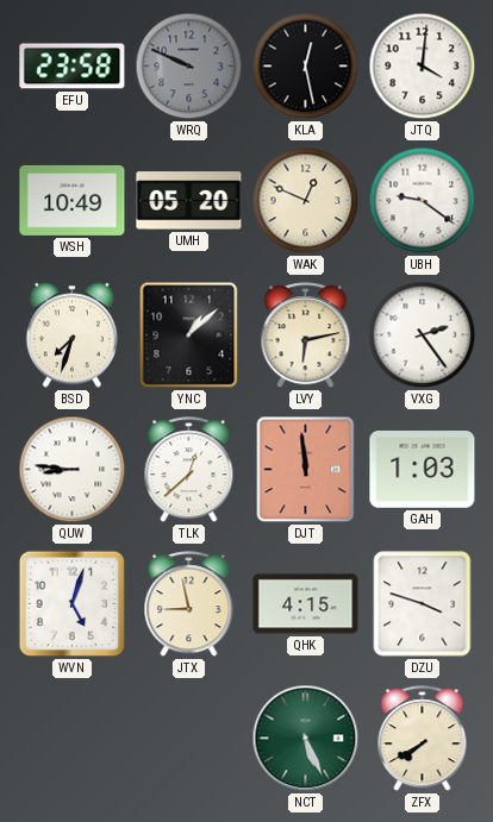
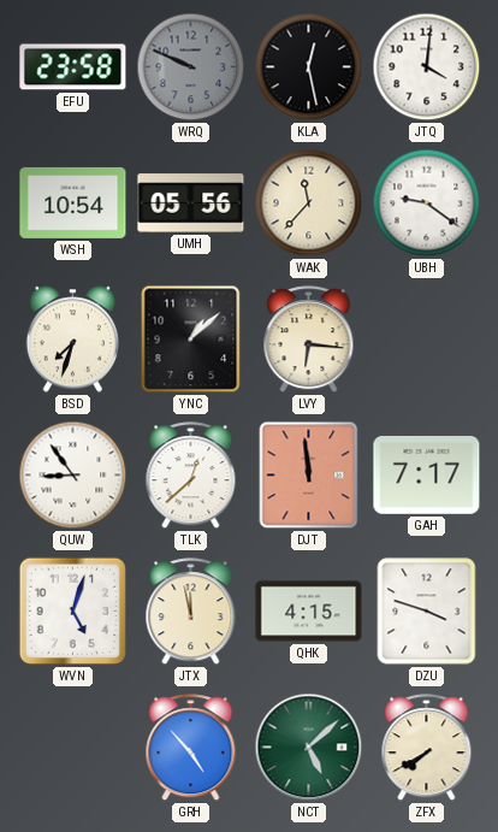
WSH: 10:49 -> 10:54
UMH: 05:20 -> 05:56
WAK: 12:49 -> 11:37
LVY: 6:13 -> 6:16
VXG: 2:24 -> none
QUW: 8:46 -> 8:54
GAH: 1:03 -> 7:17
JTX: 8:58 -> 11:58
GRH: none -> 4:53
NCT: 5:26 -> 5:08
